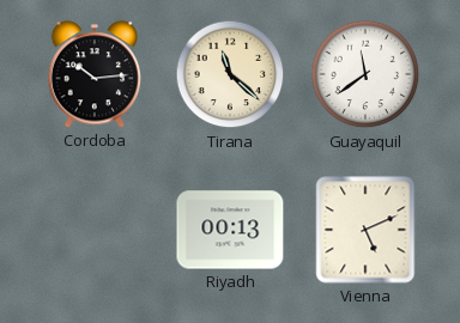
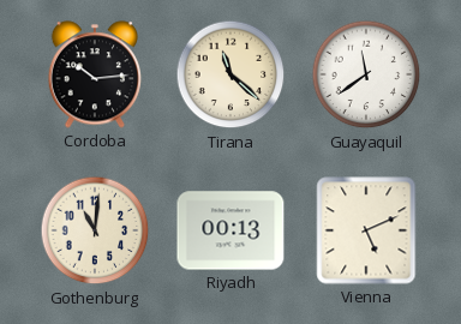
Gothenburg: none -> 11:01
